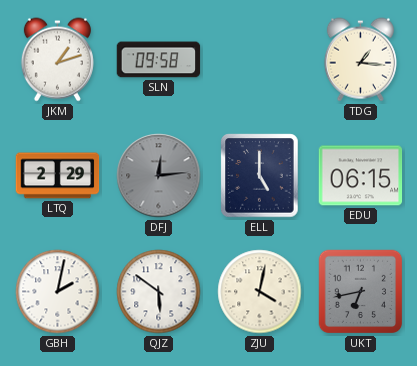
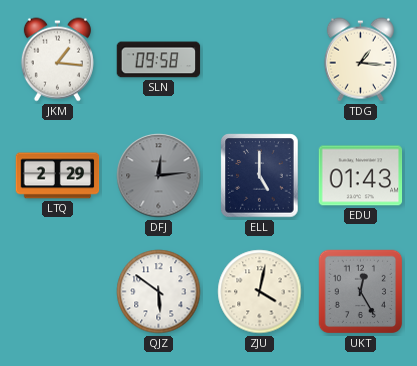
JKM: 1:12 -> 1:16
EDU: 06:15 -> 01:43
GBH: 2:02 -> none
UKT: 6:43 -> 12:25
